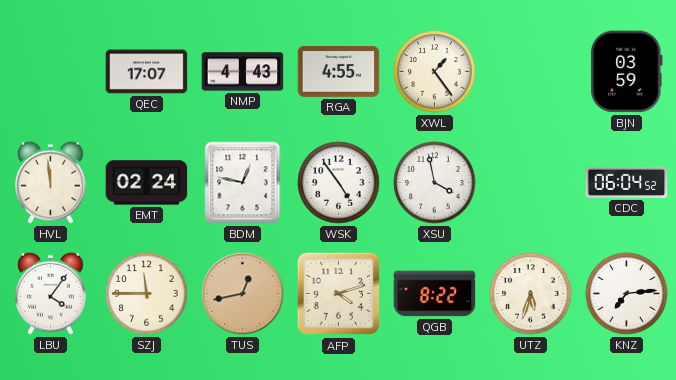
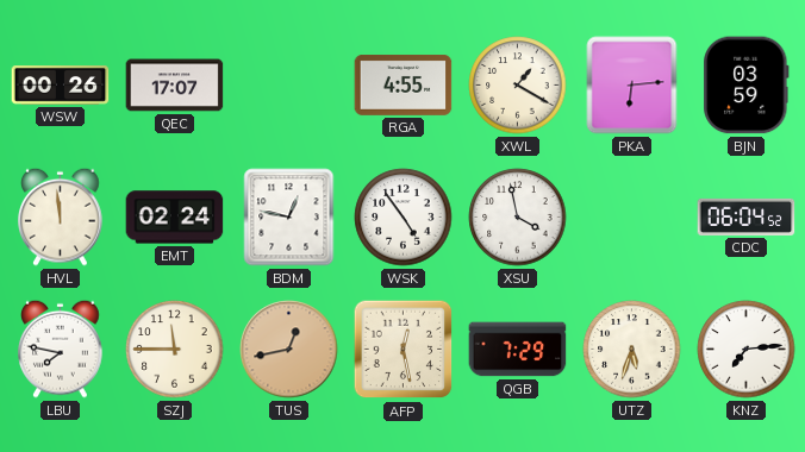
WSW: none -> 00:26
NMP: 4:43 -> none
XWL: 1:24 -> 1:20
PKA: none -> 6:14
LBU: 4:06 -> 7:47
AFP: 4:12 -> 12:28
QGB: 8:22 -> 7:29
